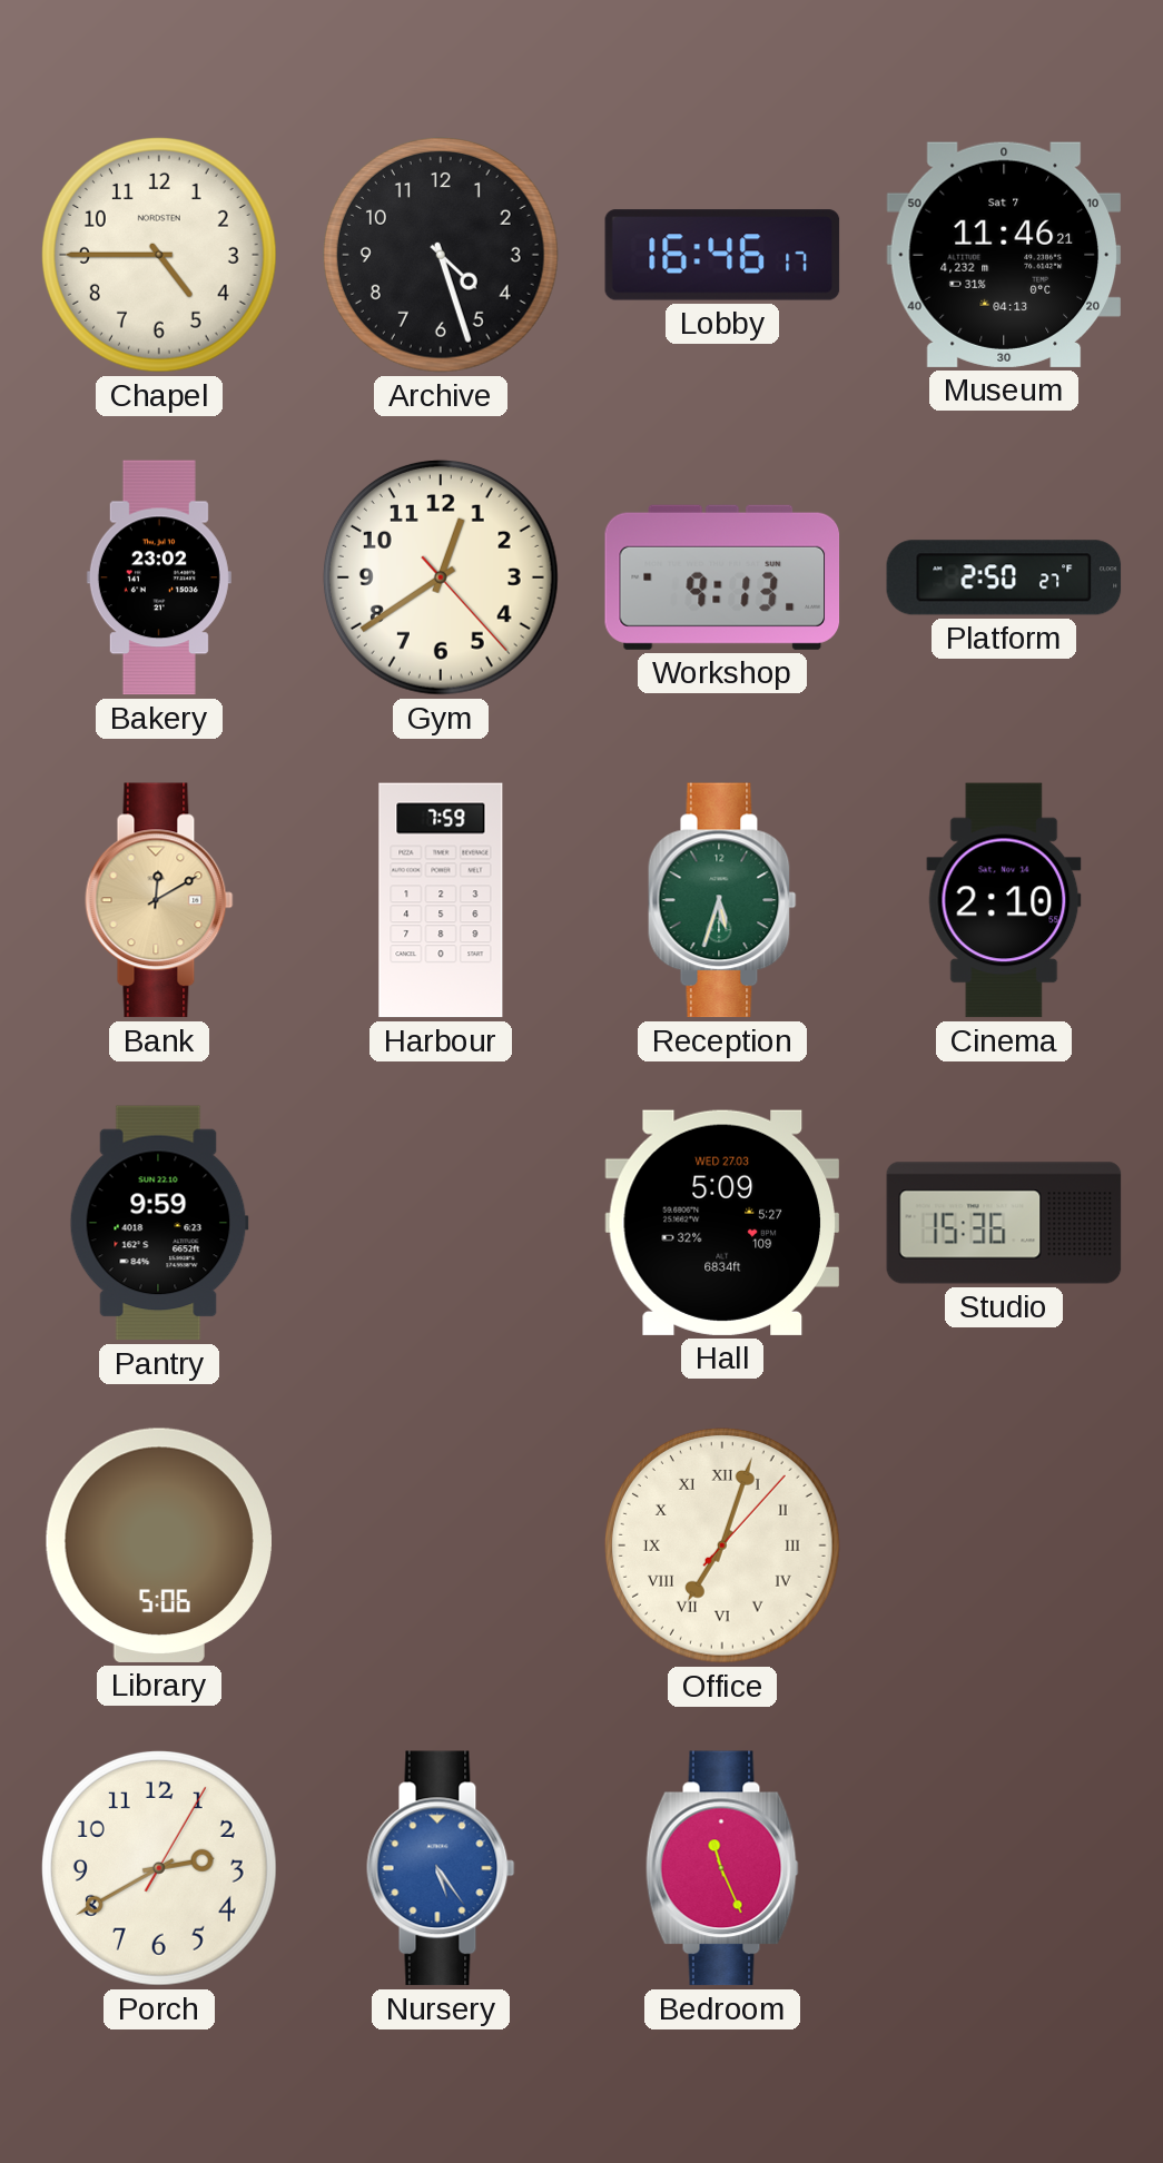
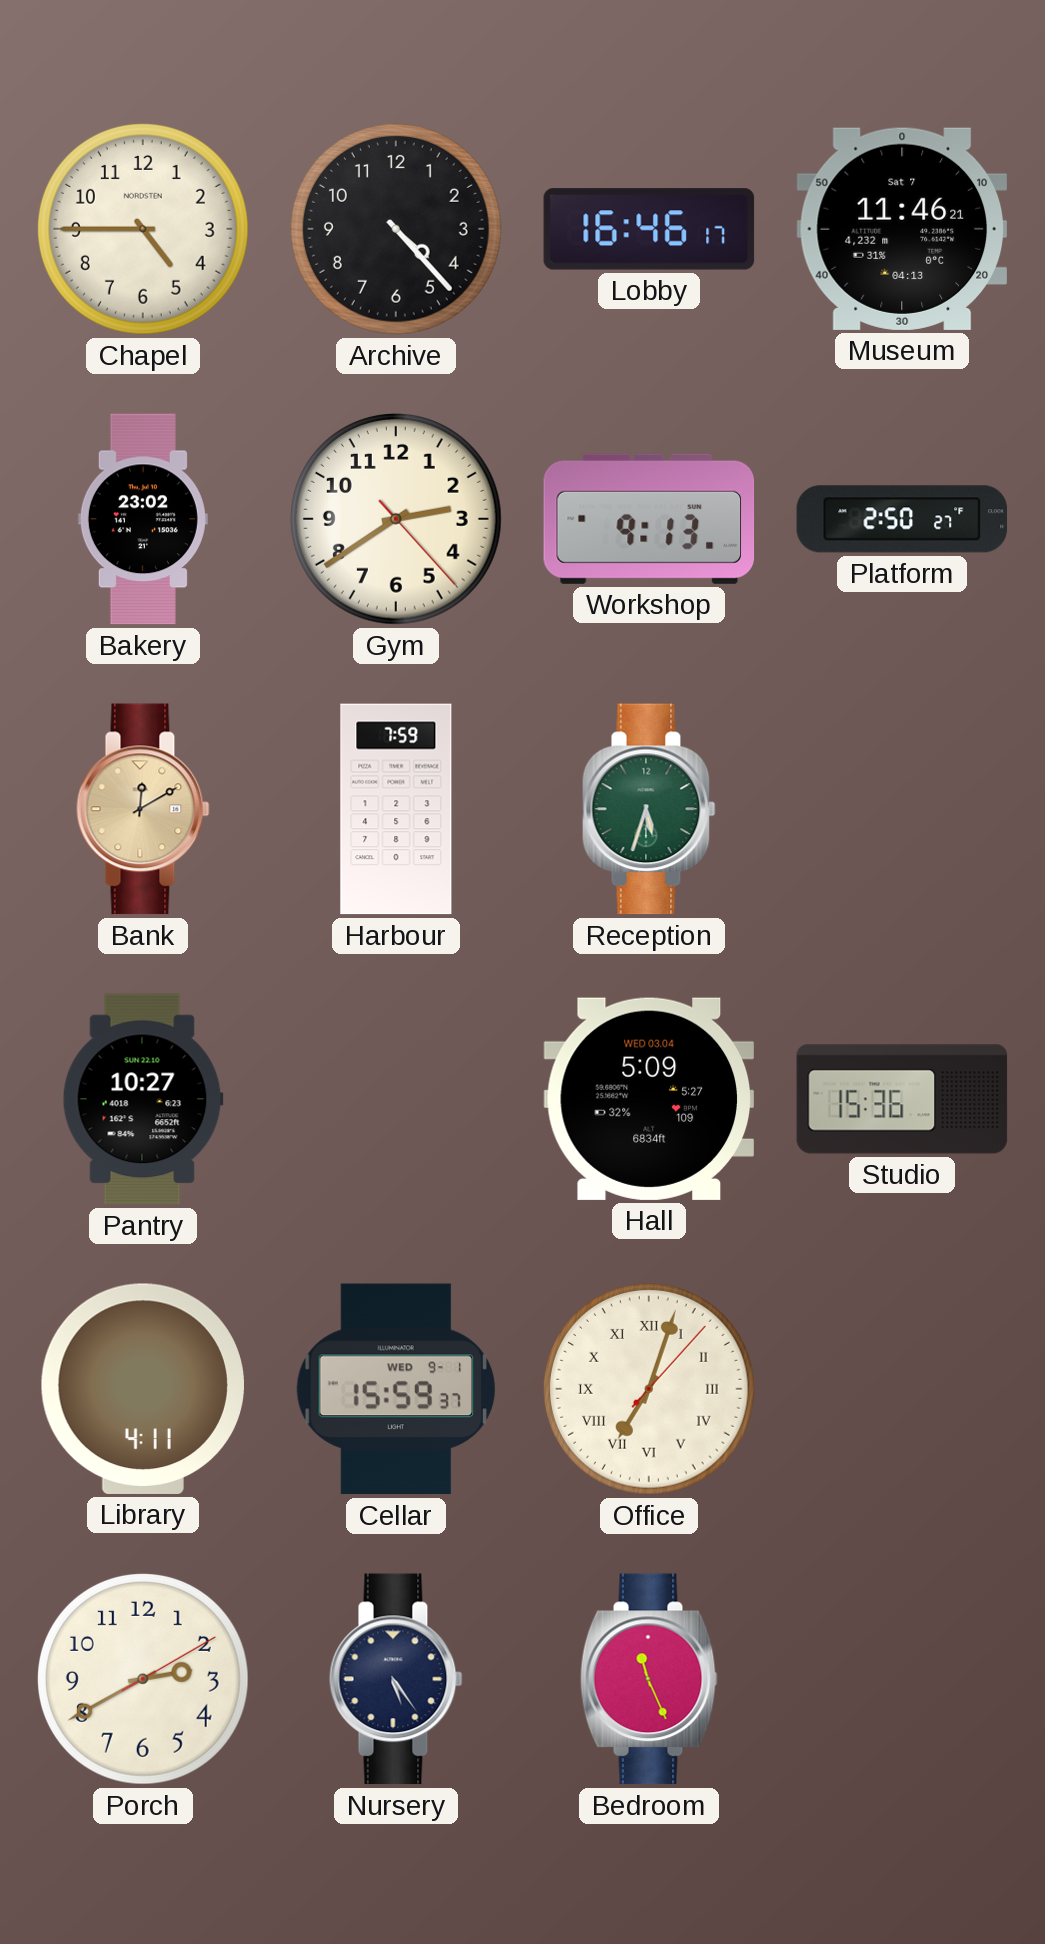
Archive: 4:27 -> 4:23
Gym: 12:39 -> 2:39
Cinema: 2:10 -> none
Pantry: 9:59 -> 10:27
Hall date: WED 27.03 -> WED 03.04
Library: 5:06 -> 4:11
Cellar: none -> 15:59
Porch: 2:40:05 -> 2:40:10
Nursery dial: blue -> navy
